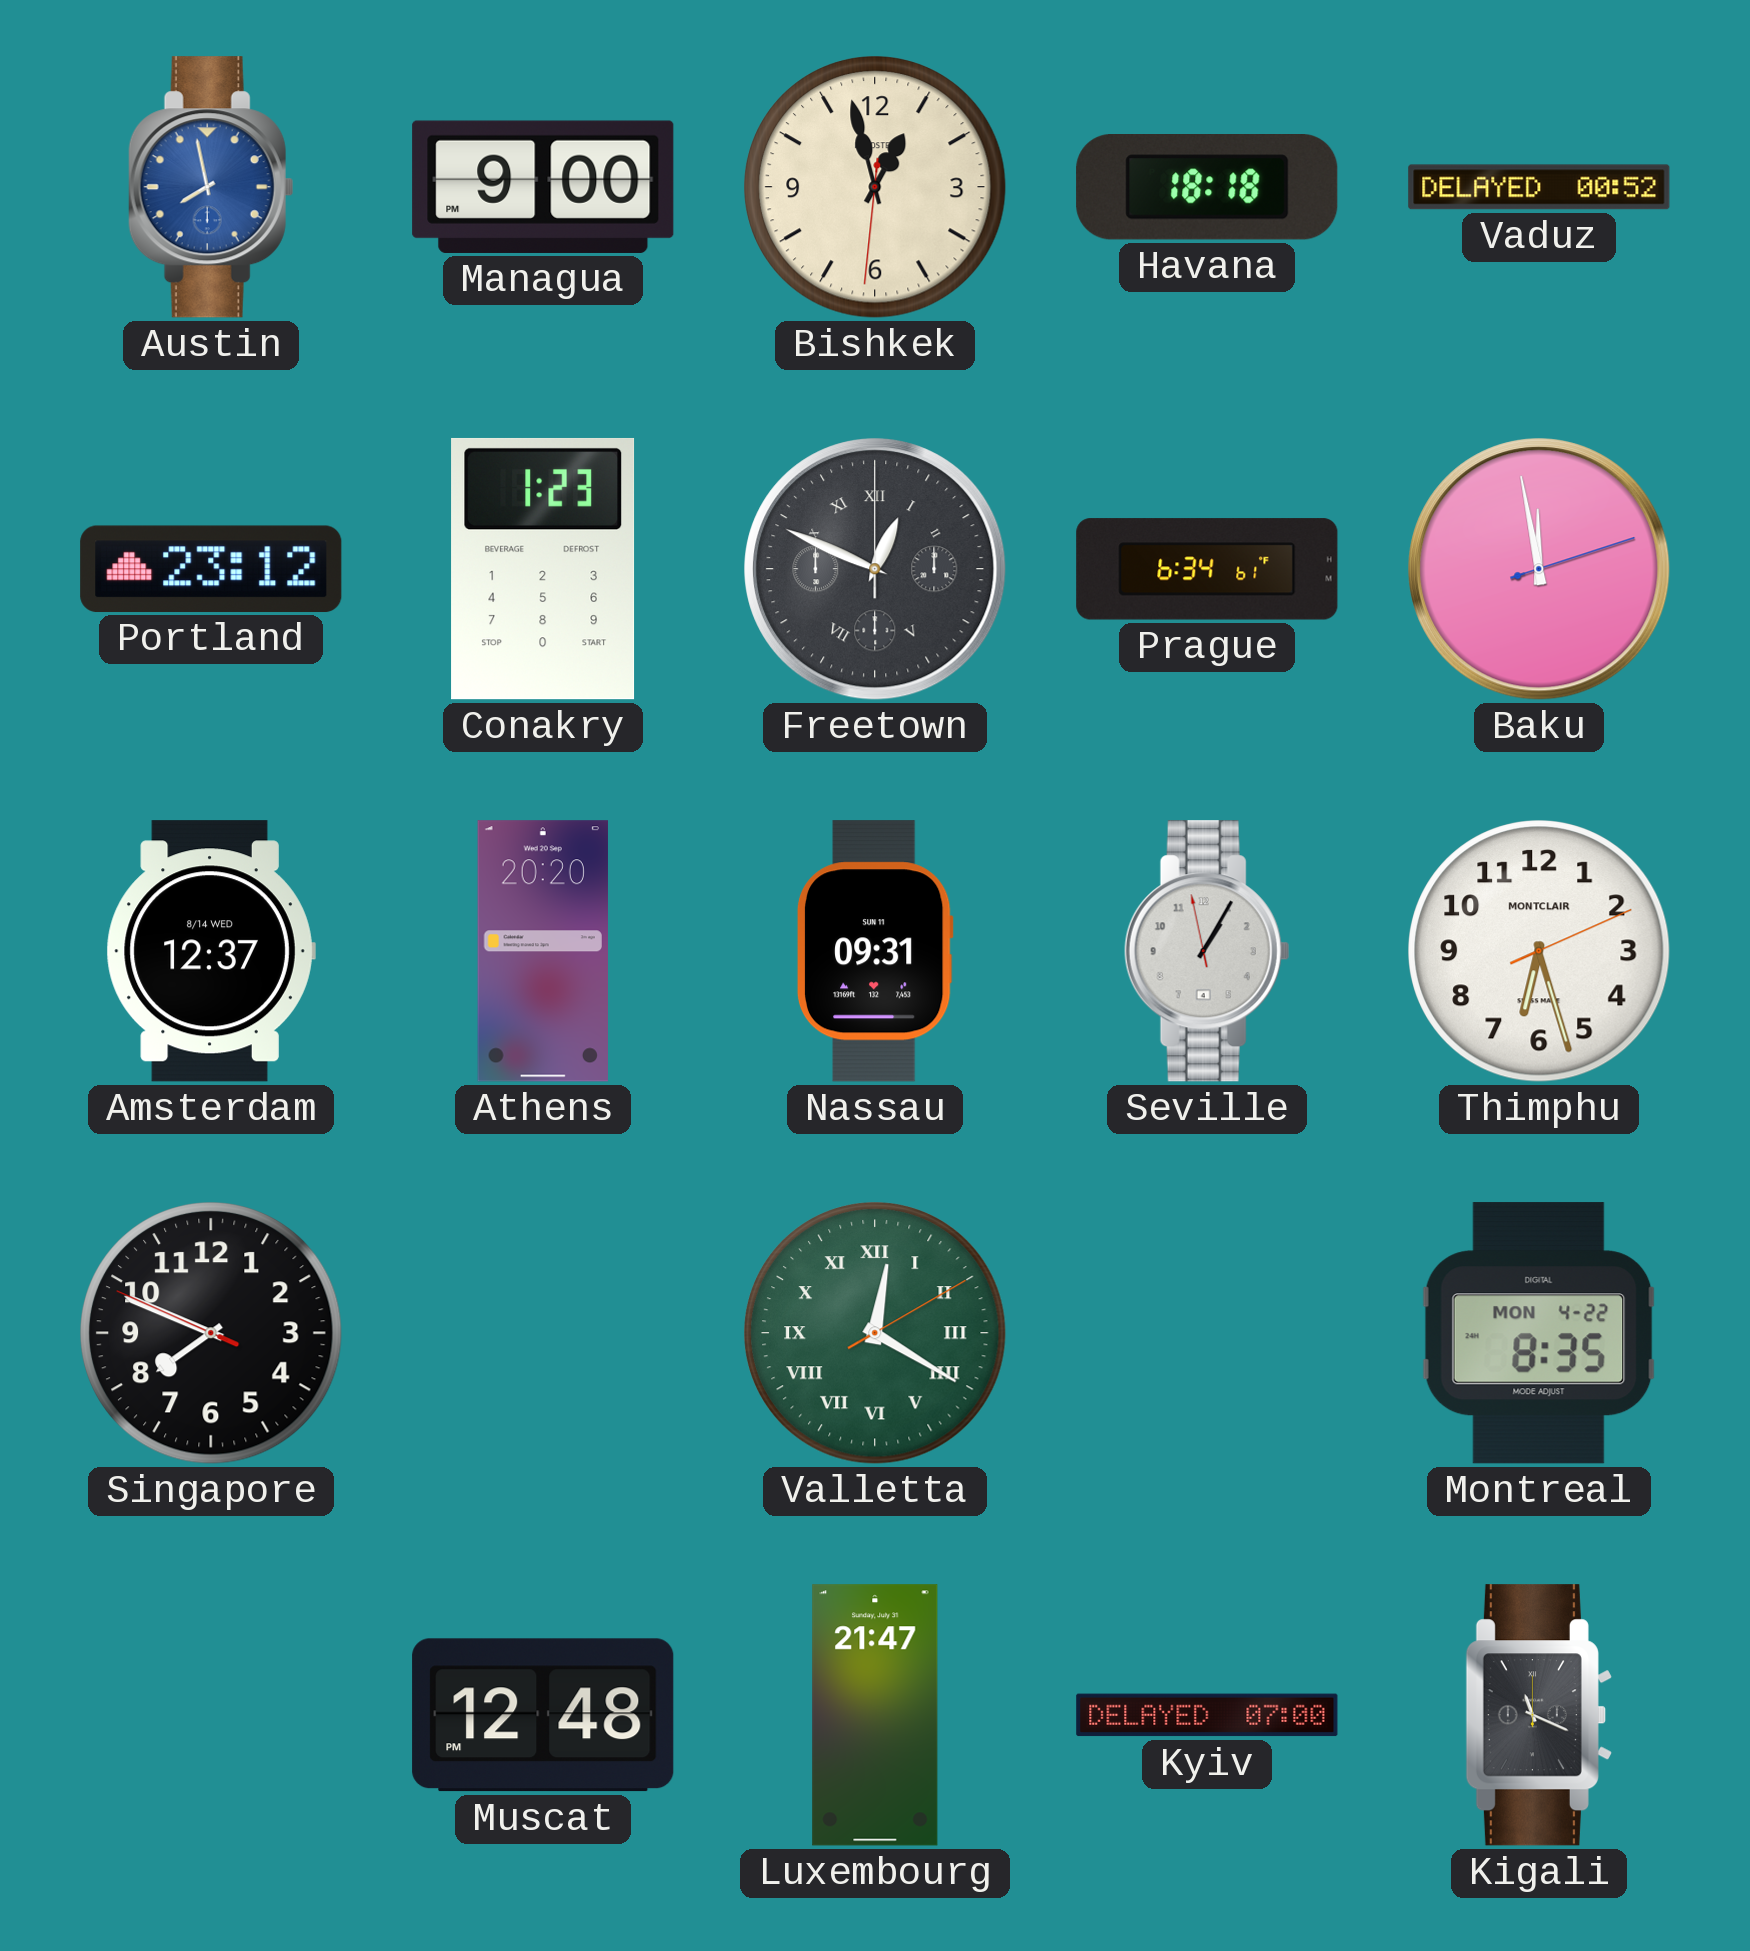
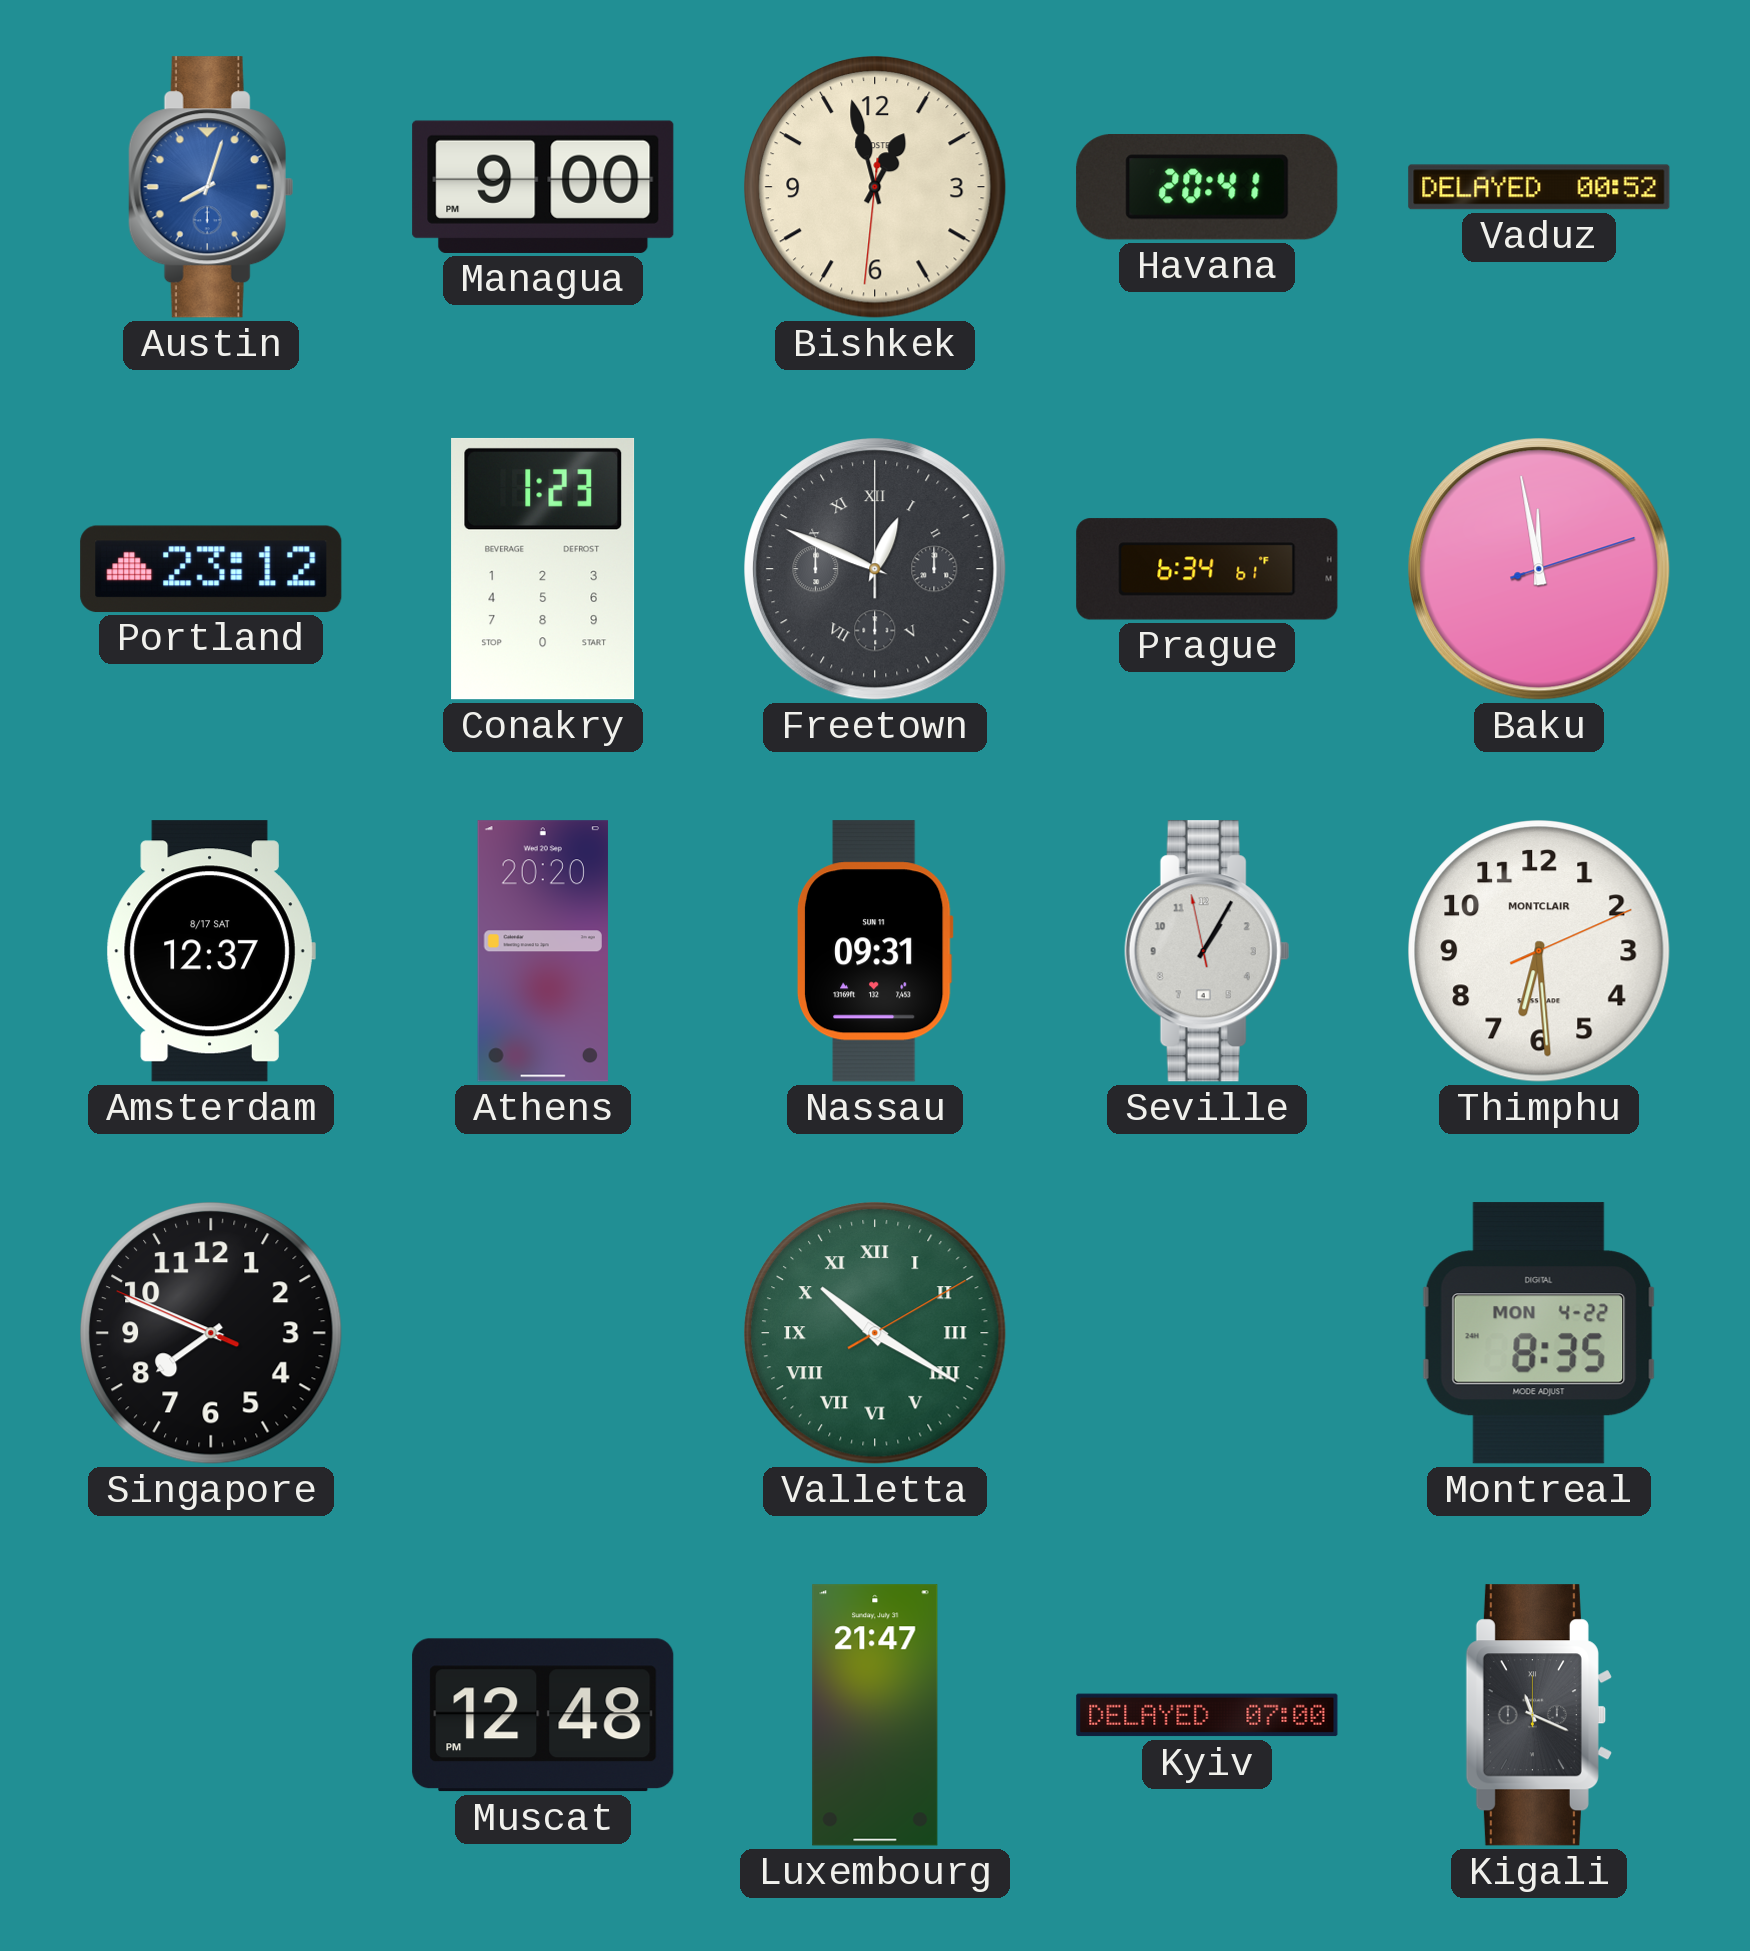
Austin: 7:58 -> 8:03
Havana: 18:18 -> 20:41
Amsterdam date: 8/14 WED -> 8/17 SAT
Thimphu: 6:27 -> 6:29
Valletta: 12:20 -> 10:20
